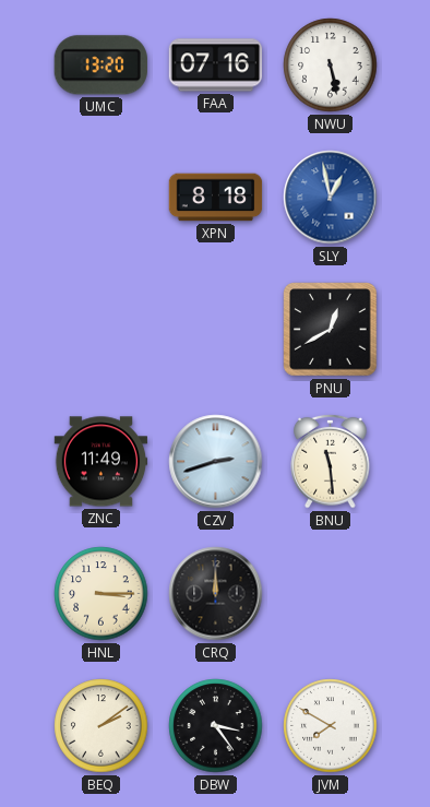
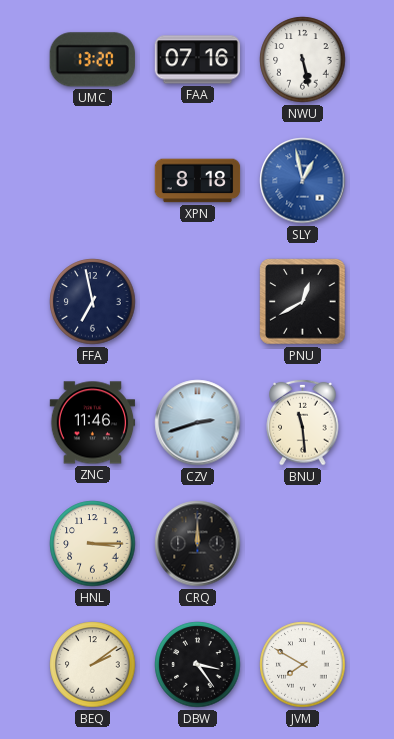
FFA: none -> 6:58
ZNC: 11:49 -> 11:46
